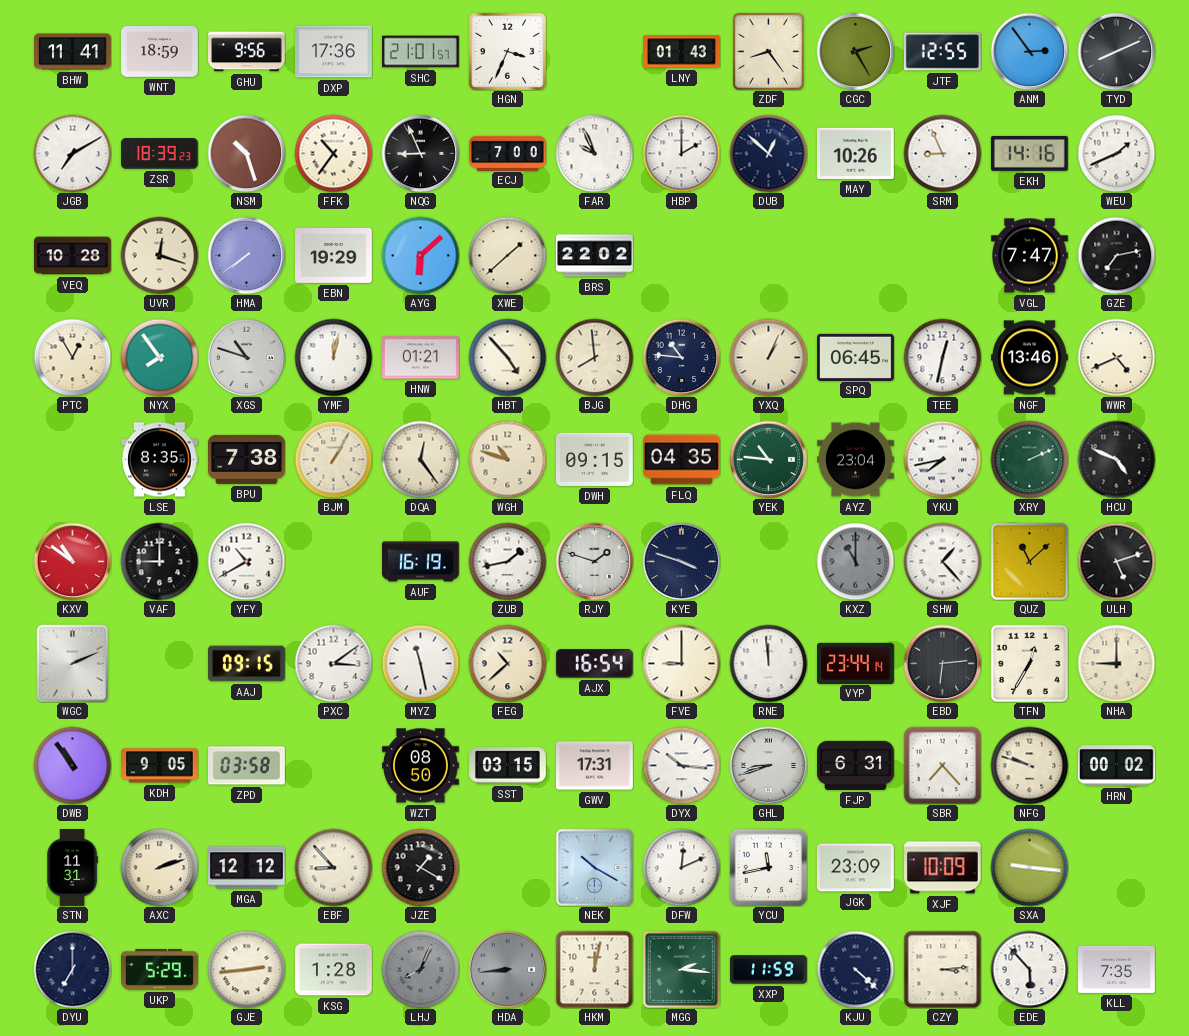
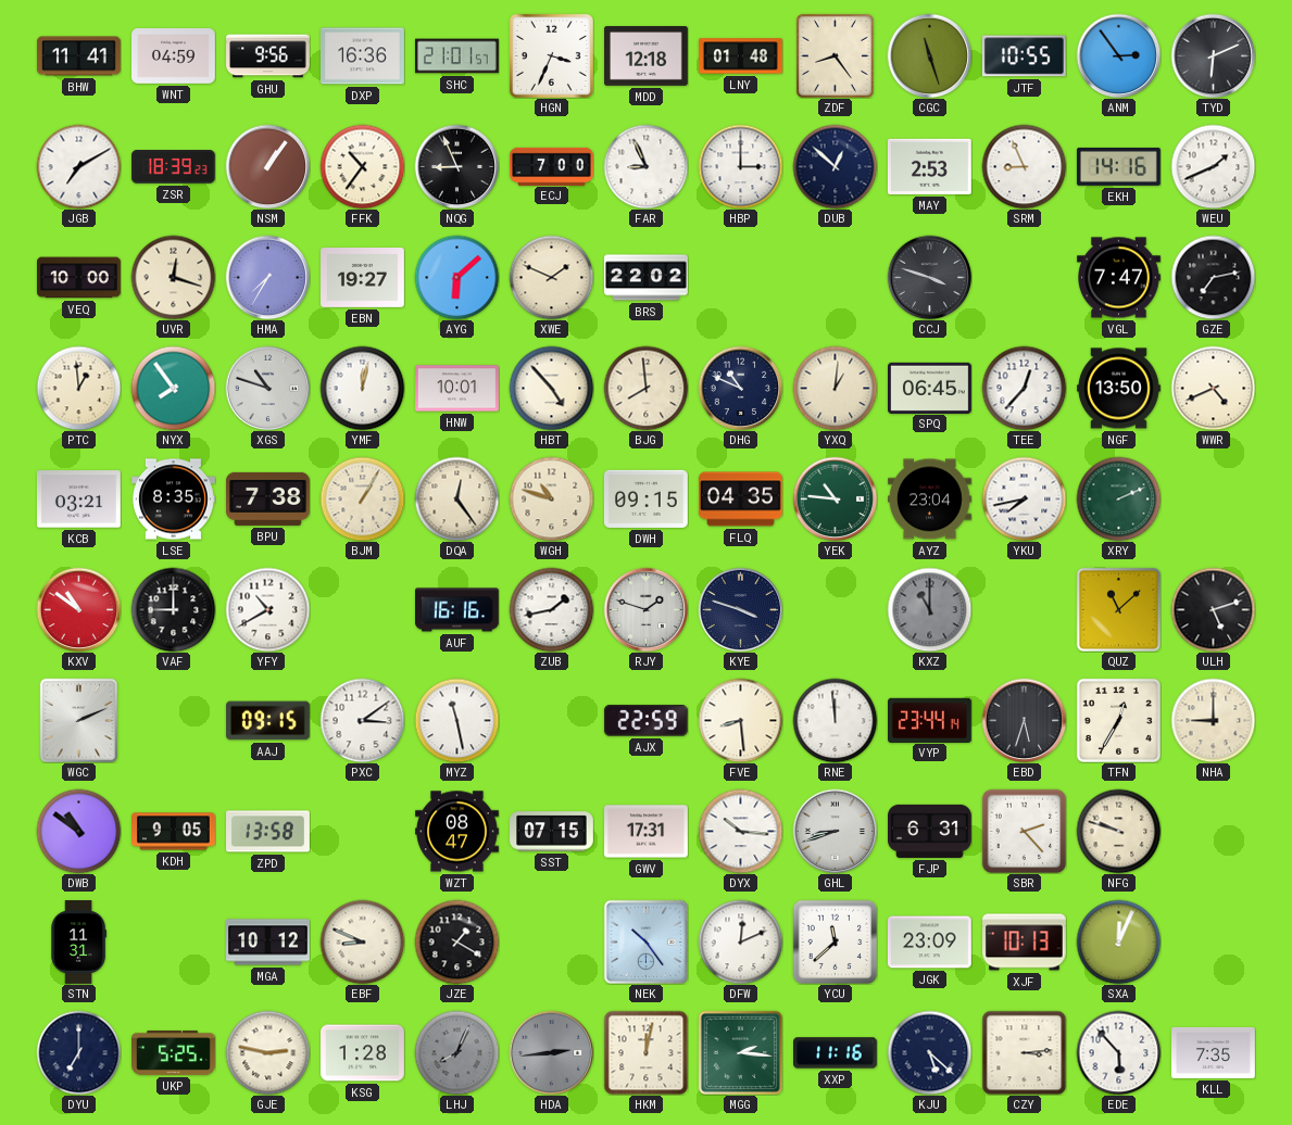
WNT: 18:59 -> 04:59
DXP: 17:36 -> 16:36
MDD: none -> 12:18
LNY: 01:43 -> 01:48
CGC: 2:25 -> 11:27
JTF: 12:55 -> 10:55
TYD: 8:11 -> 6:11
NSM: 10:27 -> 1:06
FAR: 9:56 -> 8:56
HBP: 2:00 -> 3:00
MAY: 10:26 -> 2:53
VEQ: 10:28 -> 10:00
HMA: 7:39 -> 7:35
EBN: 19:29 -> 19:27
XWE: 1:38 -> 1:49
CCJ: none -> 3:48
PTC: 12:55 -> 12:59
HNW: 01:21 -> 10:01
DHG: 10:46 -> 10:49
YXQ: 1:04 -> 1:01
TEE: 12:32 -> 12:37
NGF: 13:46 -> 13:50
KCB: none -> 03:21
HCU: 4:49 -> none
AUF: 16:19 -> 16:16
SHW: 1:23 -> none
FEG: 10:38 -> none
AJX: 16:54 -> 22:59
FVE: 9:00 -> 8:29
EBD: 6:14 -> 5:33
DWB: 10:54 -> 10:51
ZPD: 03:58 -> 13:58
WZT: 08:50 -> 08:47
SST: 03:15 -> 07:15
SBR: 7:23 -> 2:23
HRN: 00:02 -> none
AXC: 2:12 -> none
MGA: 12:12 -> 10:12
EBF: 8:53 -> 8:49
NEK: 10:20 -> 10:24
YCU: 11:43 -> 11:38
XJF: 10:09 -> 10:13
SXA: 9:16 -> 12:04
UKP: 5:29 -> 5:25
GJE: 2:44 -> 2:47
HDA: 8:44 -> 2:44
XXP: 11:59 -> 11:16
KJU: 4:22 -> 5:22
